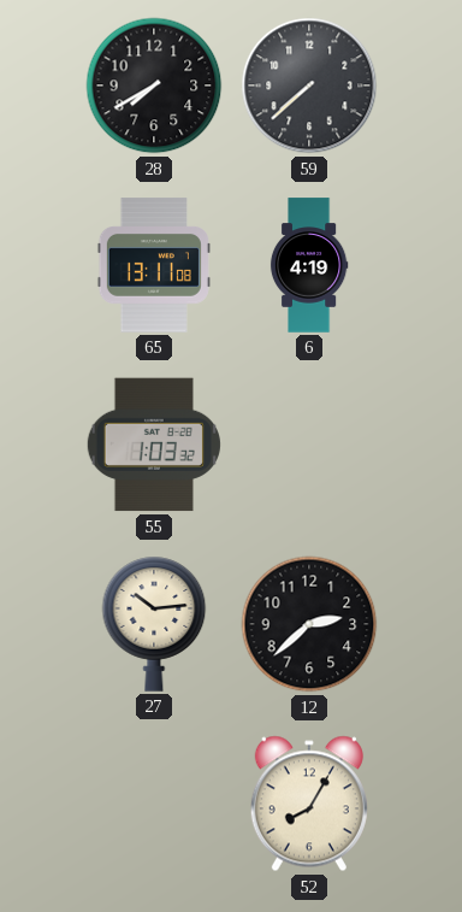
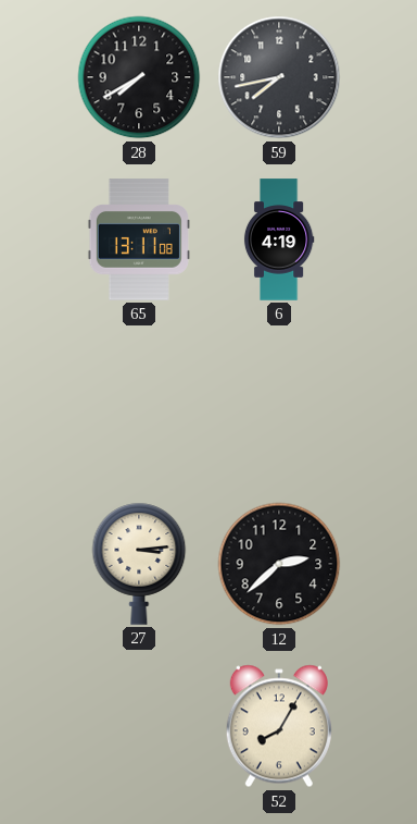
59: 7:38 -> 7:43
55: 1:03 -> none
27: 10:14 -> 3:14
